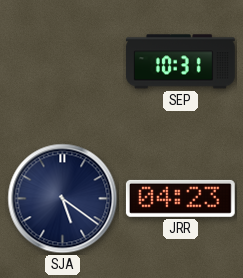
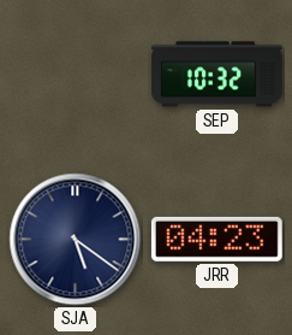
SEP: 10:31 -> 10:32
